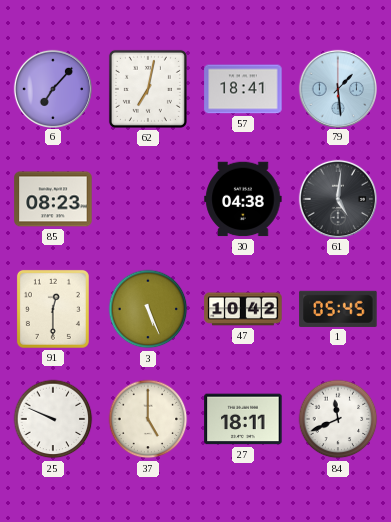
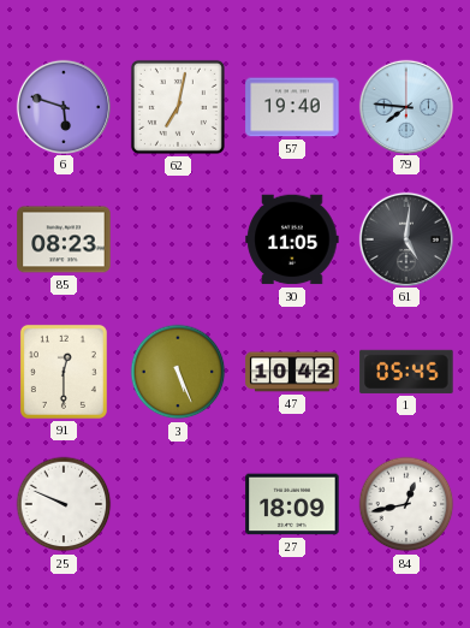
6: 7:07 -> 5:48
57: 18:41 -> 19:40
79: 1:29 -> 7:46
30: 04:38 -> 11:05
37: 5:00 -> none
27: 18:11 -> 18:09
84: 11:41 -> 12:43
